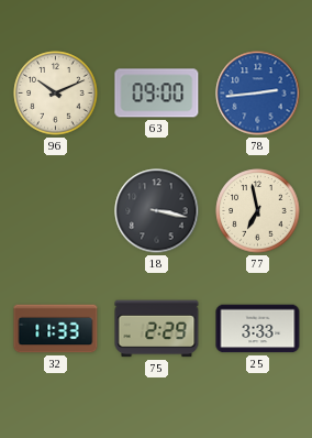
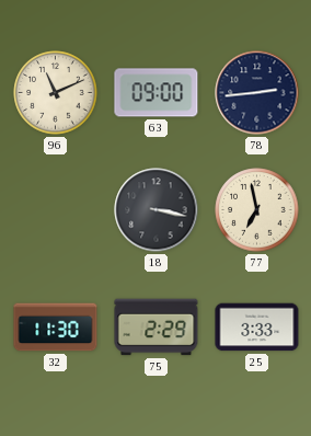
96: 10:11 -> 11:11
78 dial: blue -> navy
32: 11:33 -> 11:30
